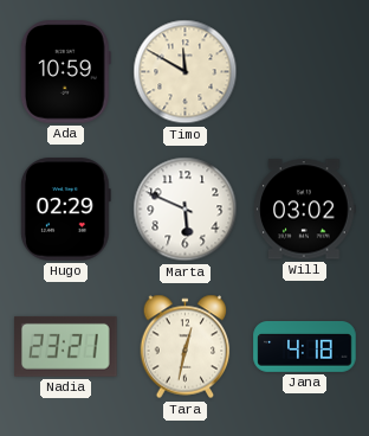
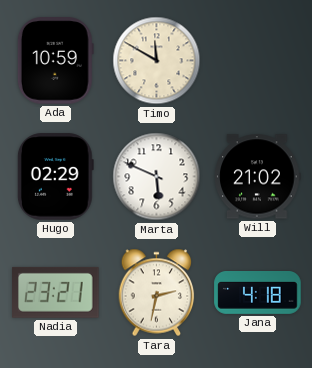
Will: 03:02 -> 21:02
Tara: 12:32 -> 2:32
